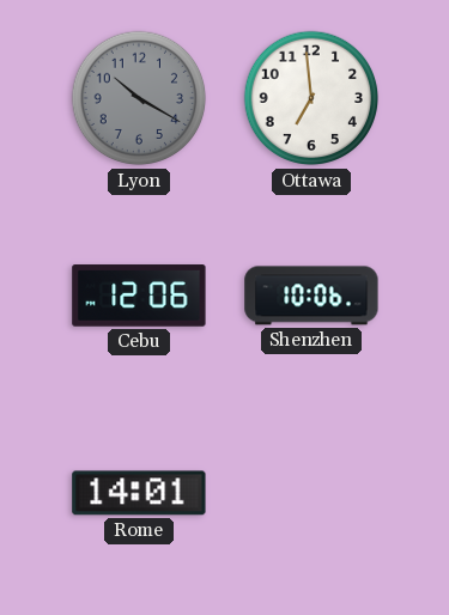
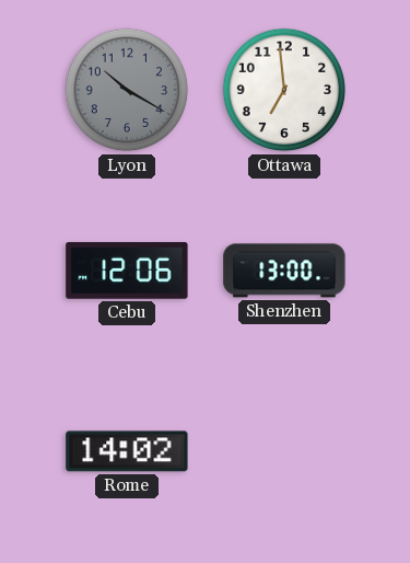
Shenzhen: 10:06 -> 13:00
Rome: 14:01 -> 14:02
